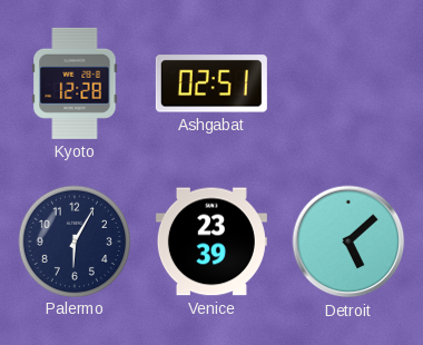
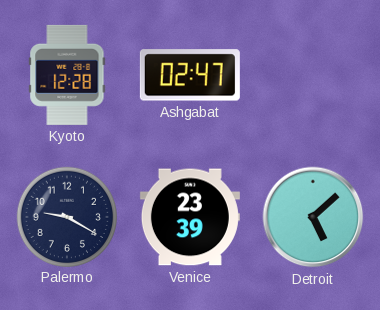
Ashgabat: 02:51 -> 02:47
Palermo: 6:05 -> 9:20
